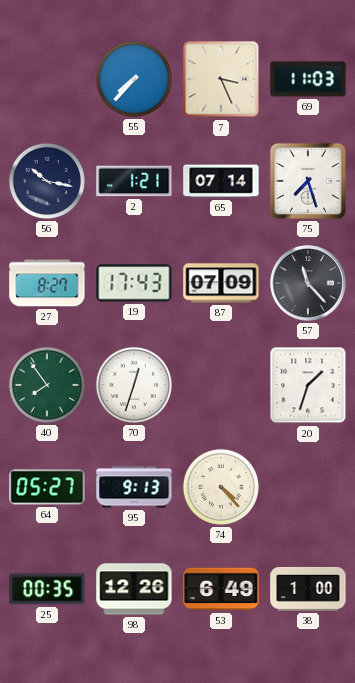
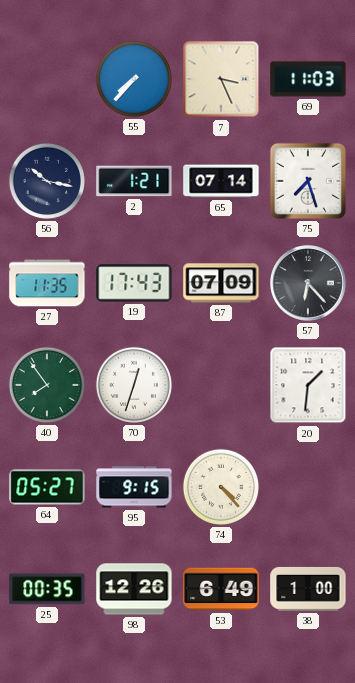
27: 8:27 -> 11:35
57: 11:23 -> 6:23
20: 1:33 -> 1:31
95: 9:13 -> 9:15
